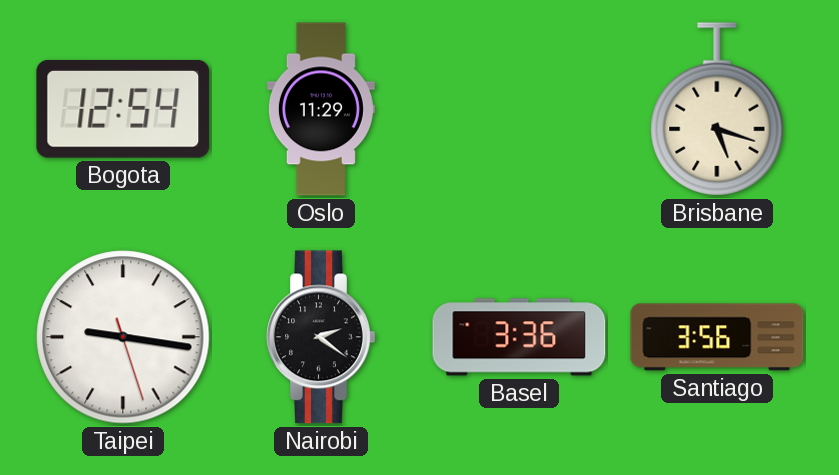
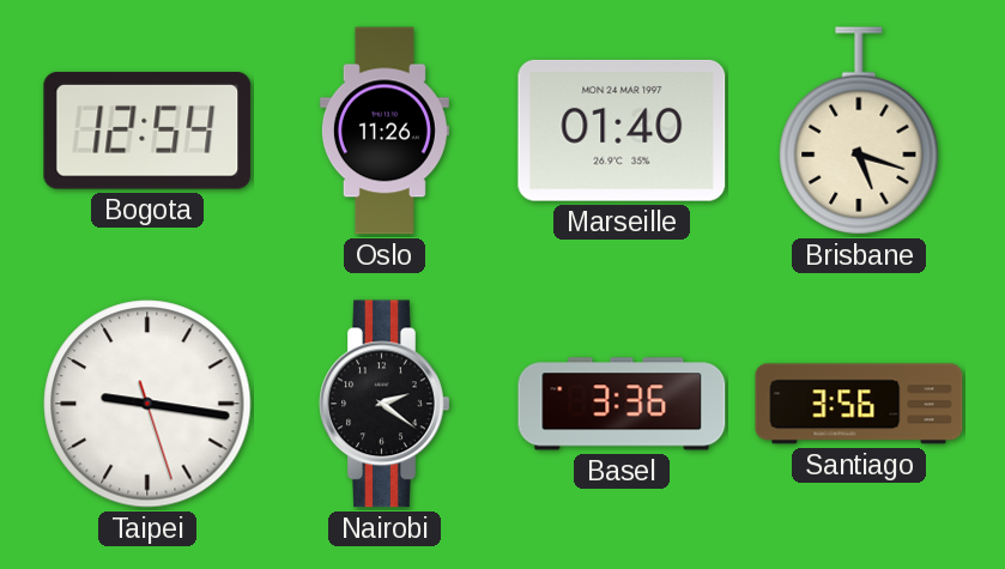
Oslo: 11:29 -> 11:26
Marseille: none -> 01:40
